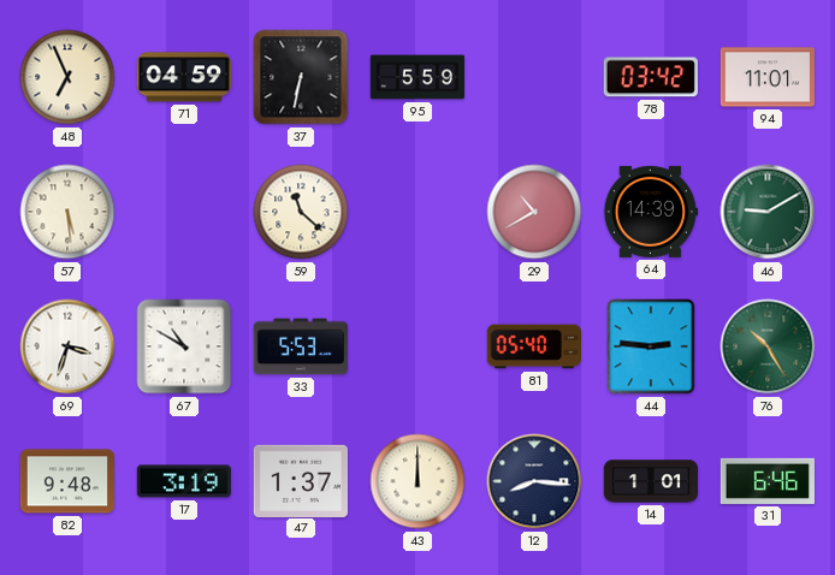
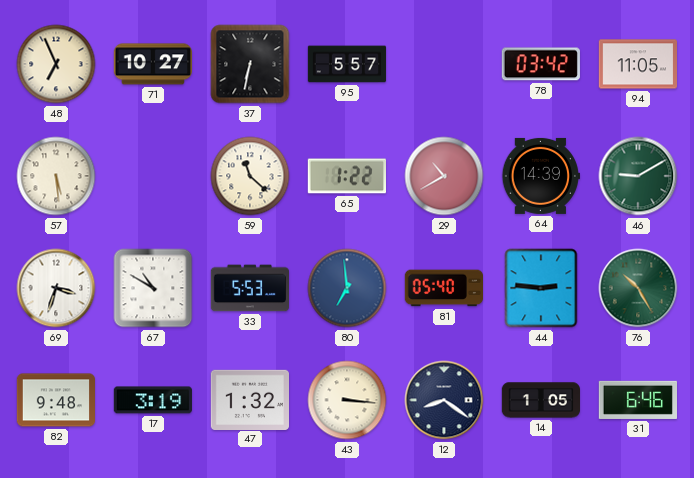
71: 04:59 -> 10:27
95: 5:59 -> 5:57
94: 11:01 -> 11:05
65: none -> 1:22
80: none -> 6:59
47: 1:37 -> 1:32
43: 12:00 -> 3:16
12: 8:16 -> 8:21
14: 1:01 -> 1:05
